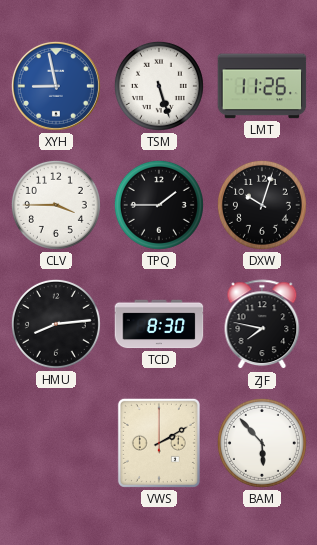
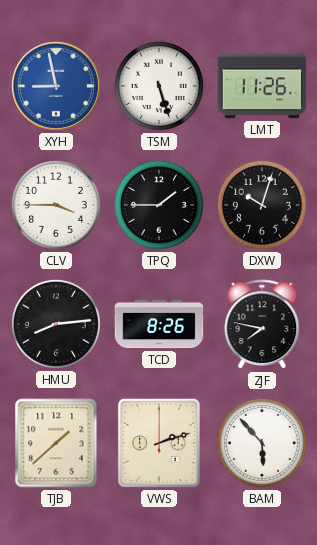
TCD: 8:30 -> 8:26
TJB: none -> 1:38
VWS: 2:10 -> 2:12
